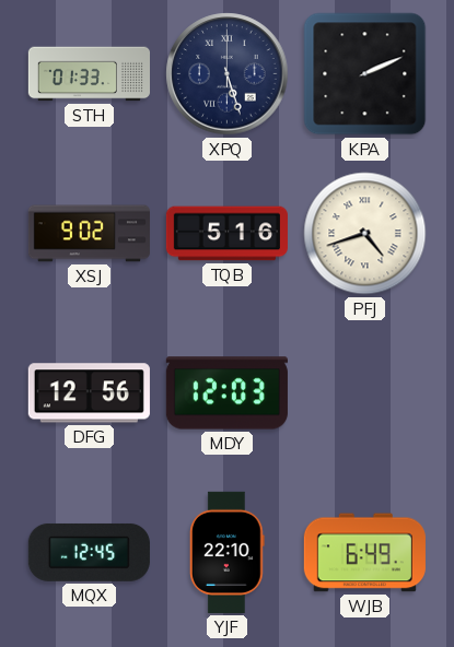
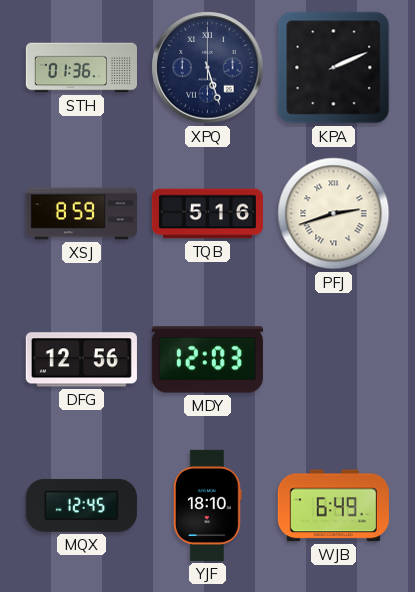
STH: 01:33 -> 01:36
XSJ: 9:02 -> 8:59
PFJ: 4:42 -> 2:42
YJF: 22:10 -> 18:10
